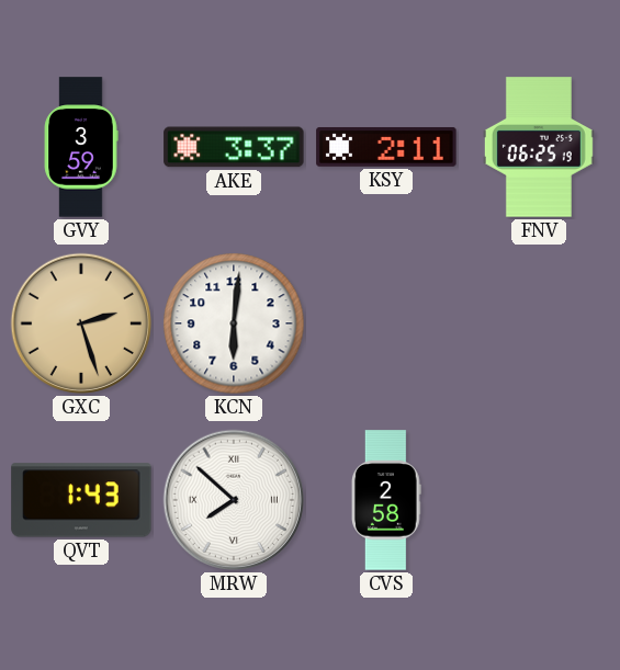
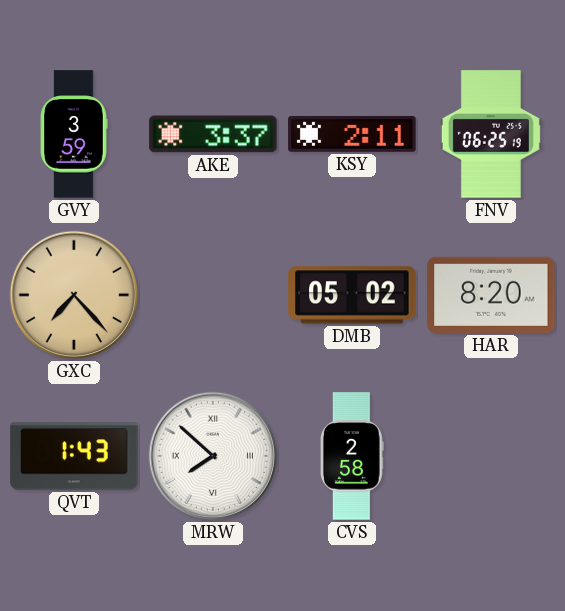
GXC: 2:27 -> 7:23
KCN: 6:01 -> none
DMB: none -> 05:02
HAR: none -> 8:20
